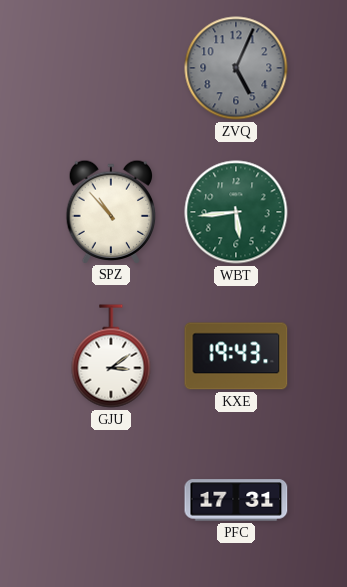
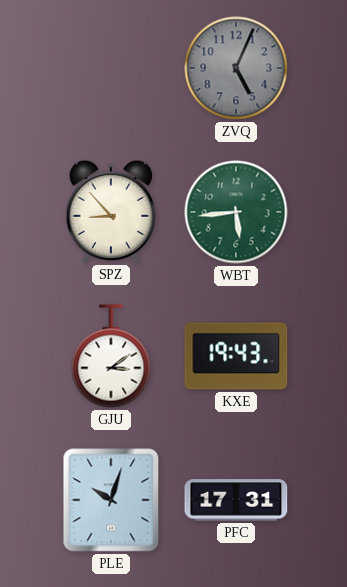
SPZ: 10:53 -> 8:53
PLE: none -> 10:03
